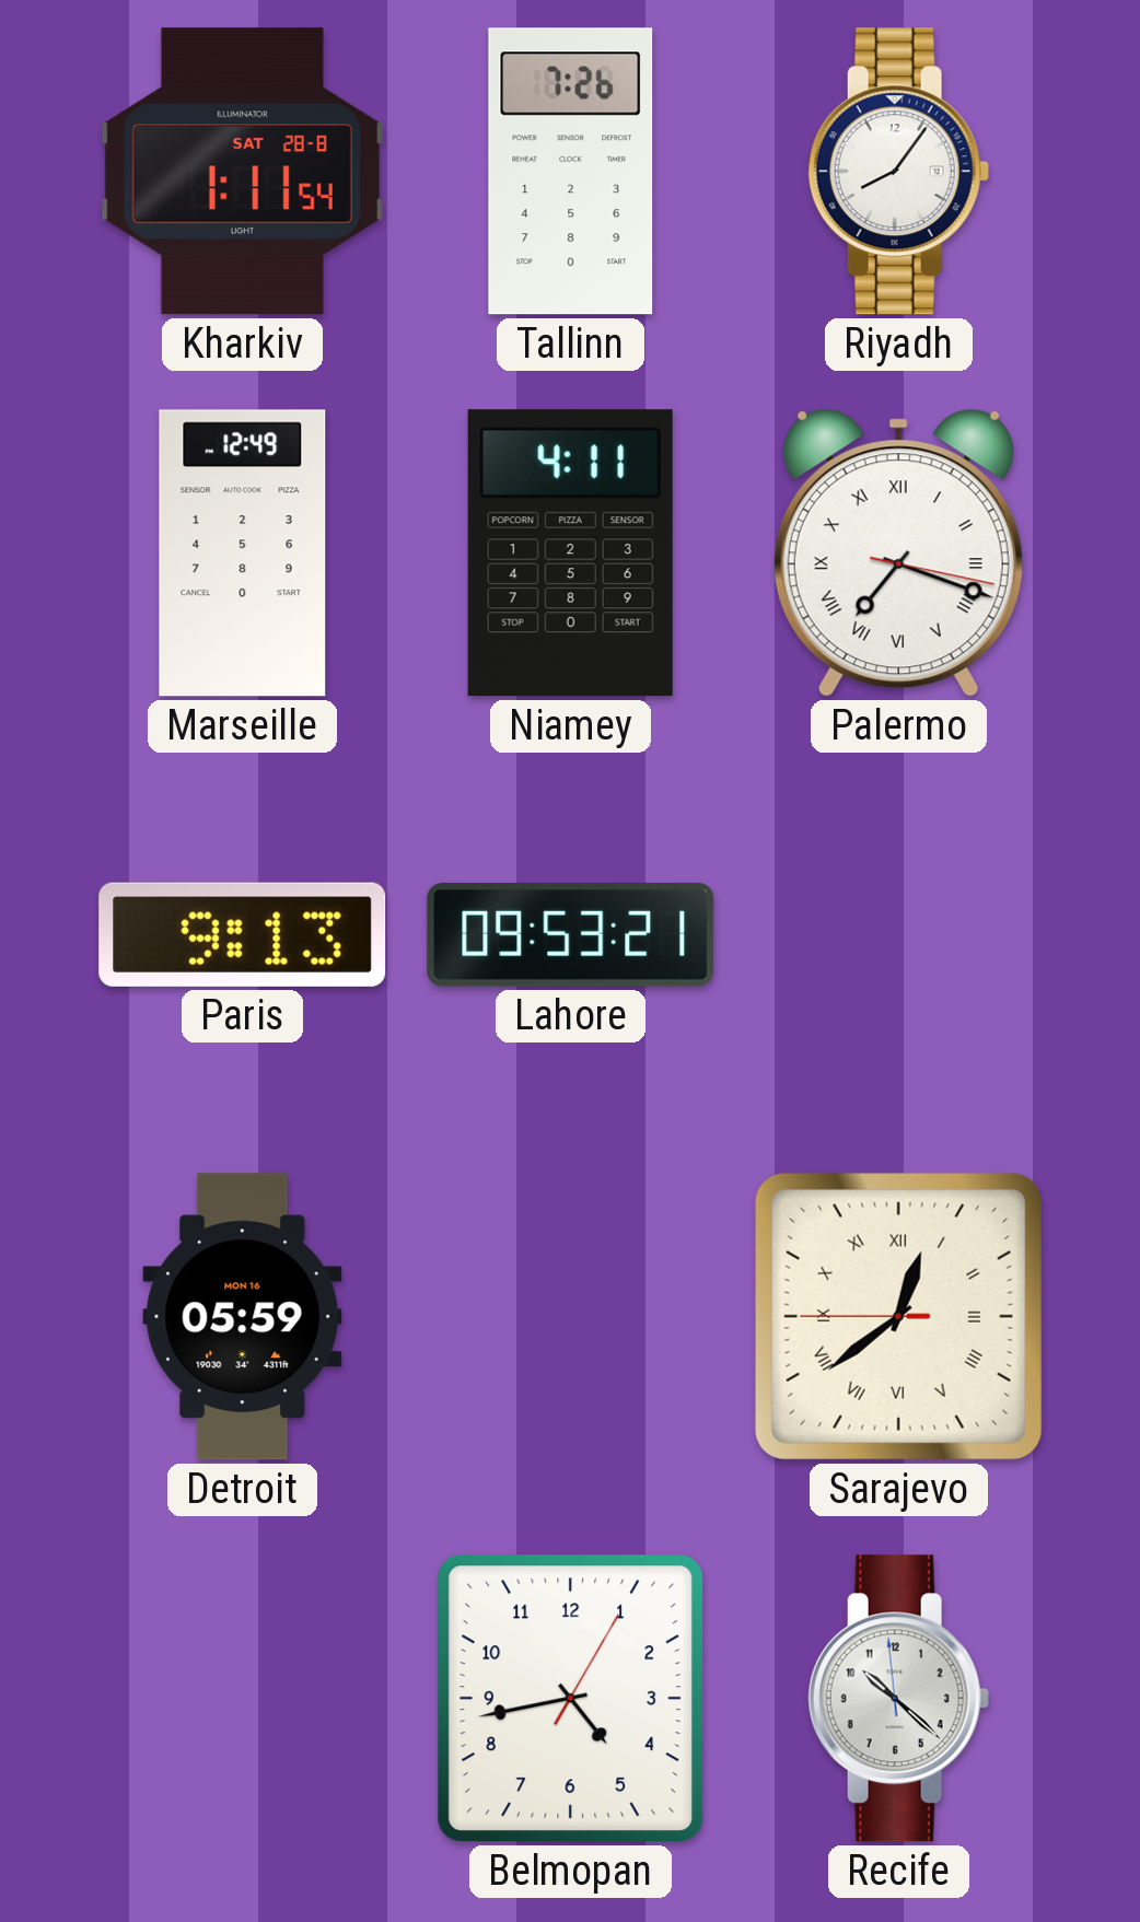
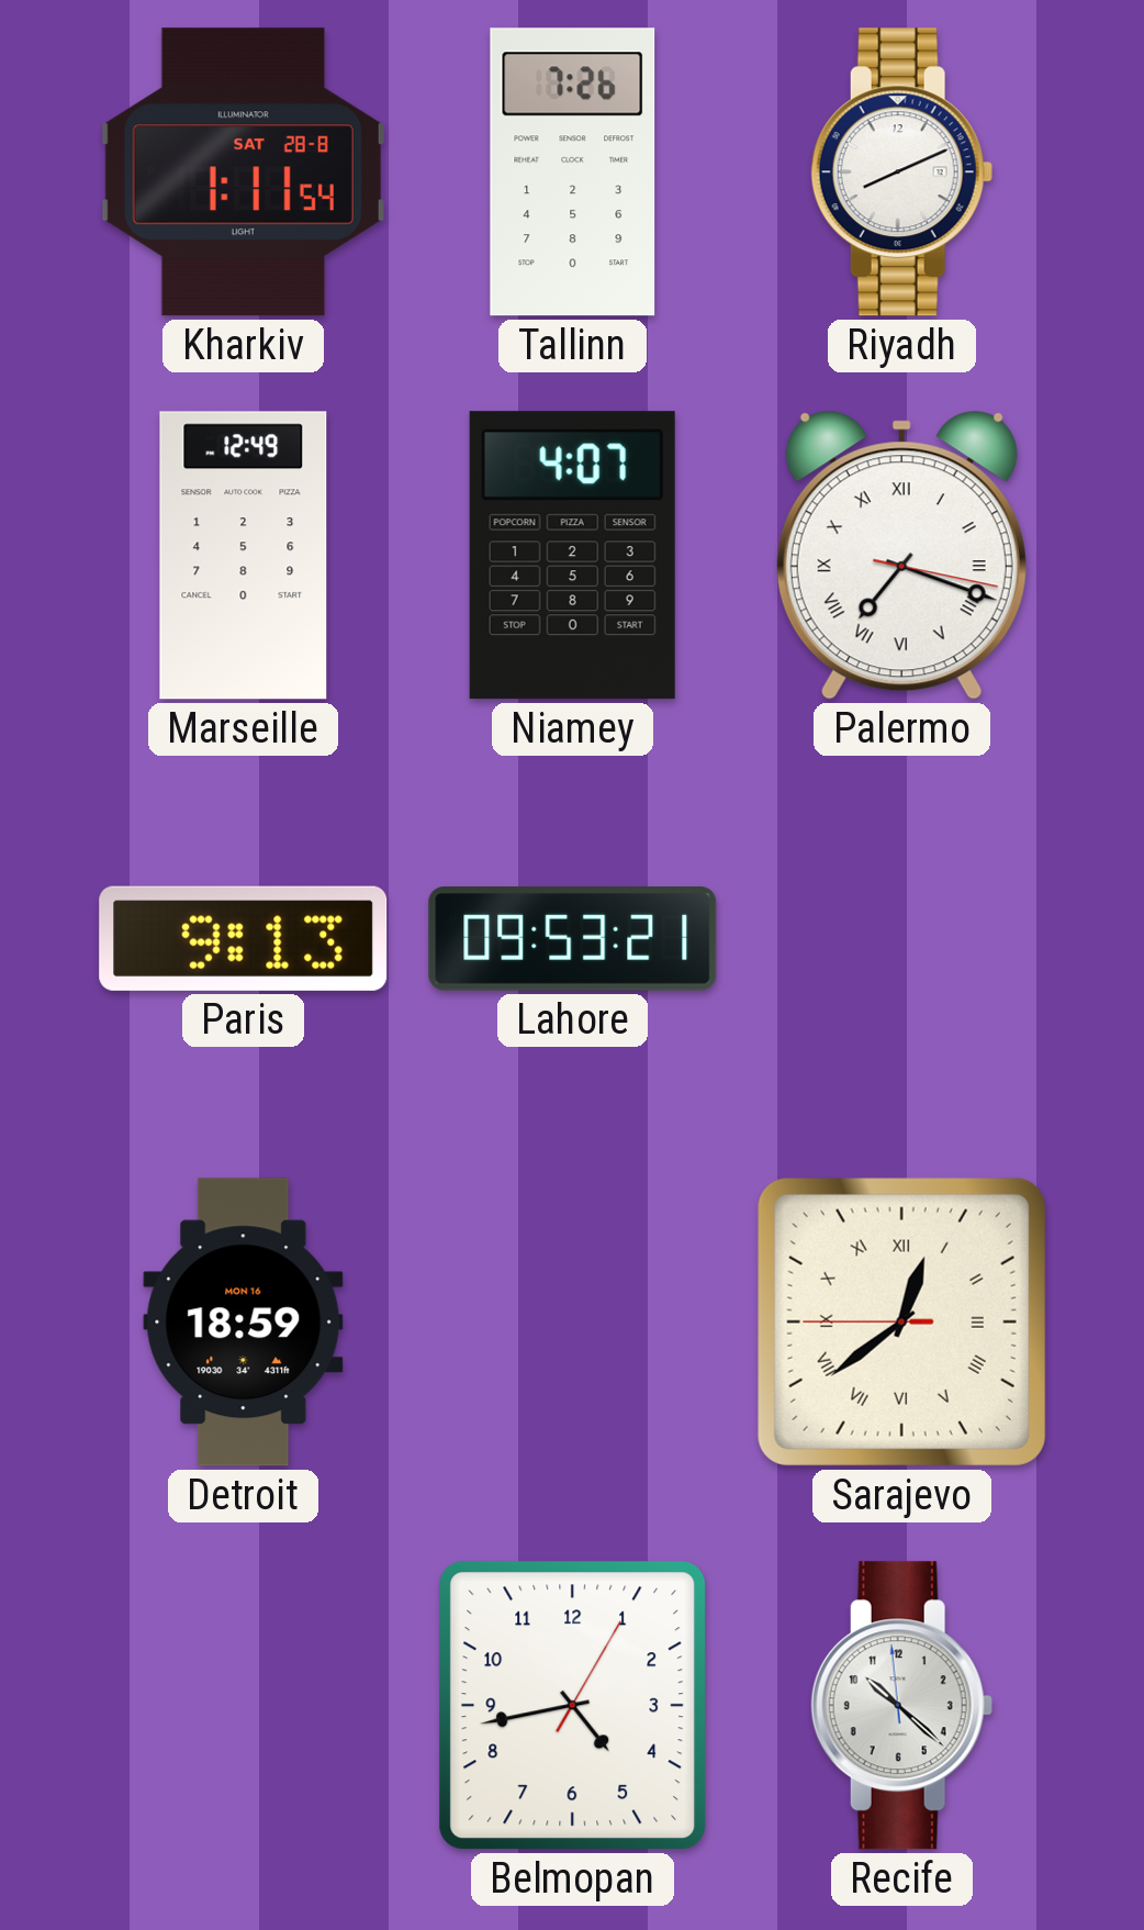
Riyadh: 8:06 -> 8:11
Niamey: 4:11 -> 4:07
Detroit: 05:59 -> 18:59
